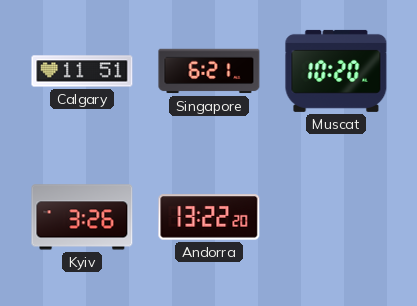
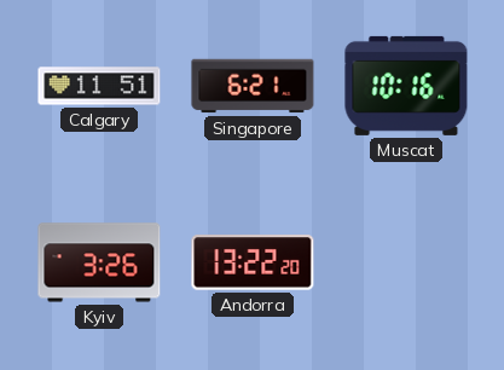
Muscat: 10:20 -> 10:16
